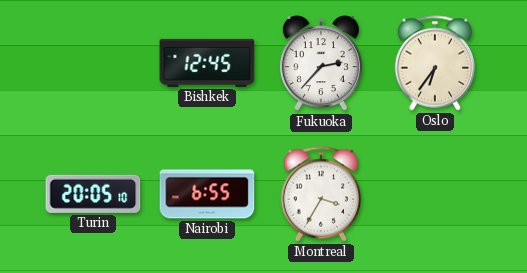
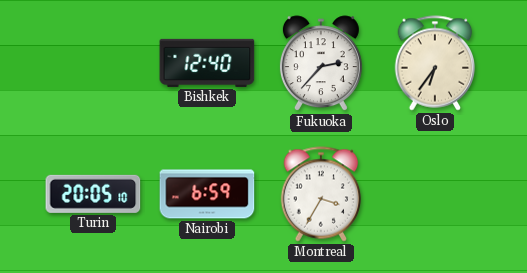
Bishkek: 12:45 -> 12:40
Nairobi: 6:55 -> 6:59
